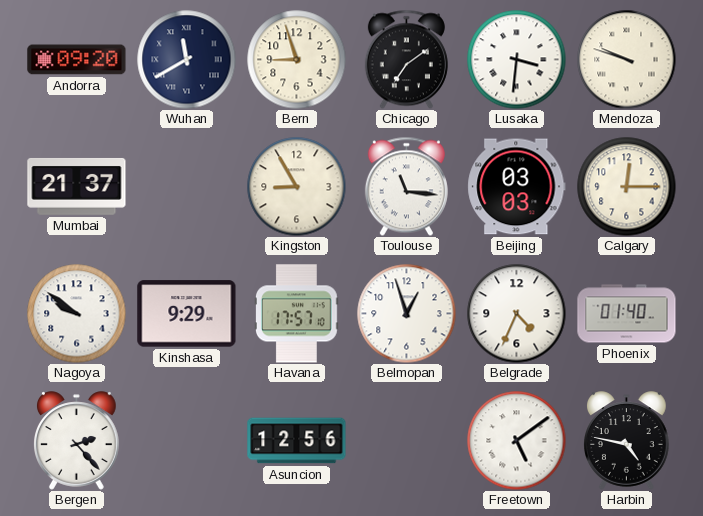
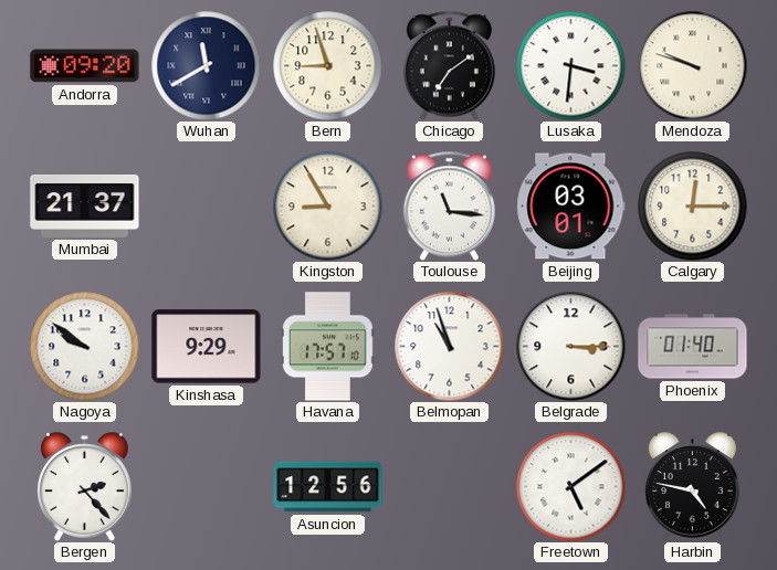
Beijing: 03:03 -> 03:01
Belmopan: 12:57 -> 10:57
Belgrade: 4:34 -> 3:15
